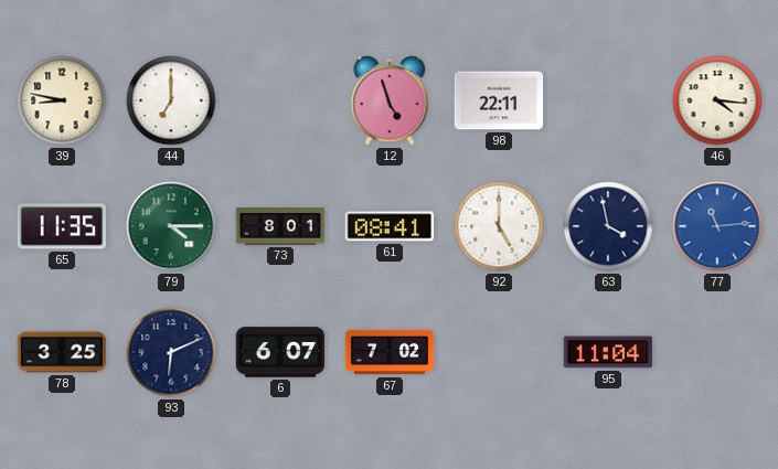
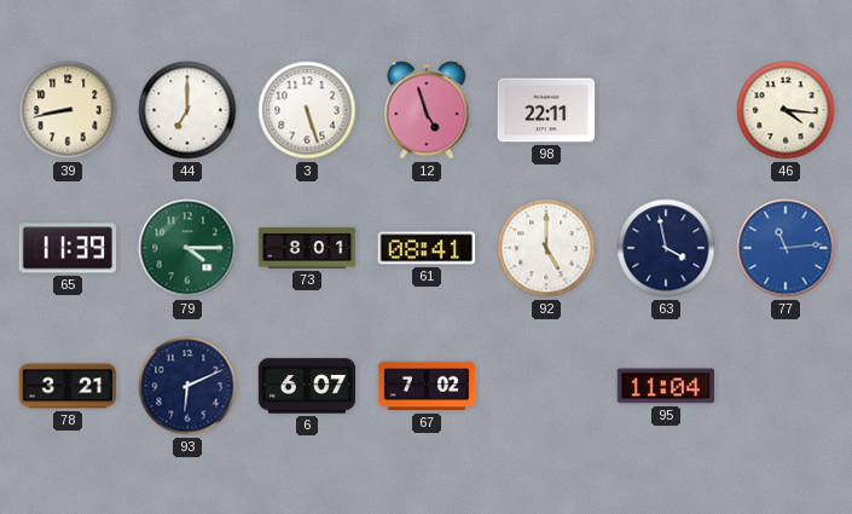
39: 8:47 -> 8:43
3: none -> 5:27
65: 11:35 -> 11:39
78: 3:25 -> 3:21
